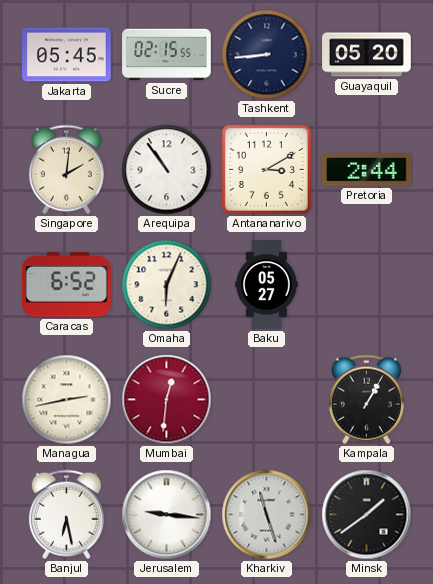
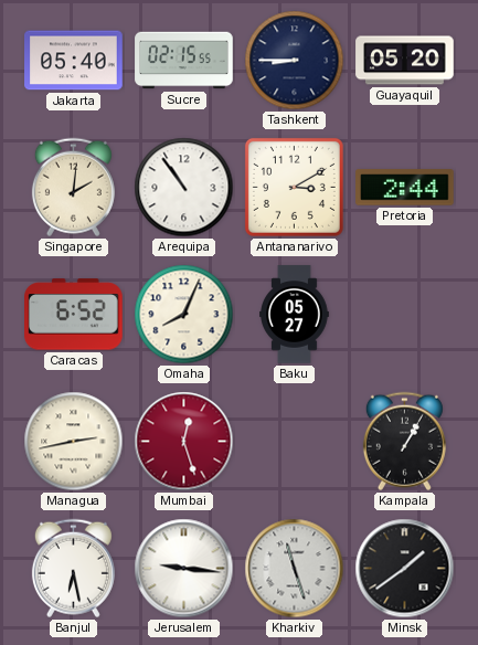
Jakarta: 05:45 -> 05:40
Tashkent: 8:44 -> 8:45
Omaha: 6:04 -> 8:04
Mumbai: 12:31 -> 12:27
